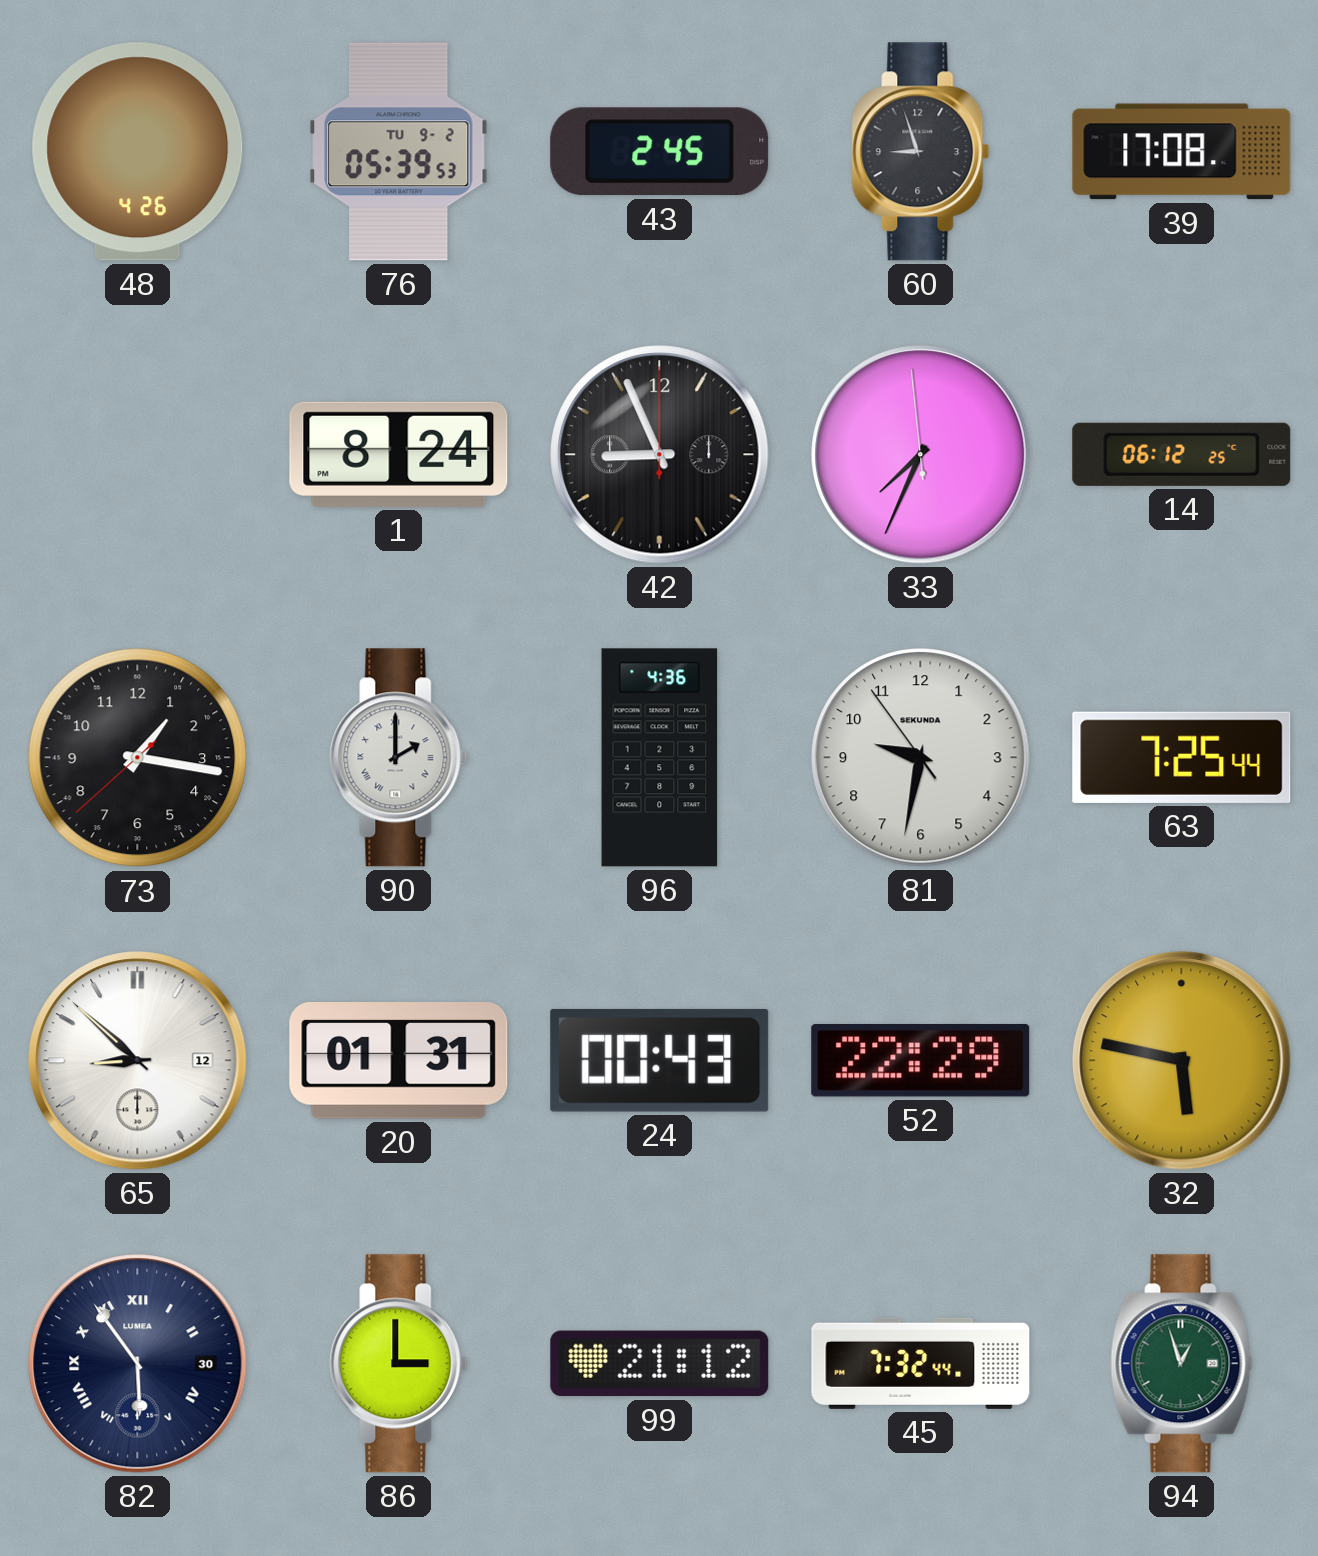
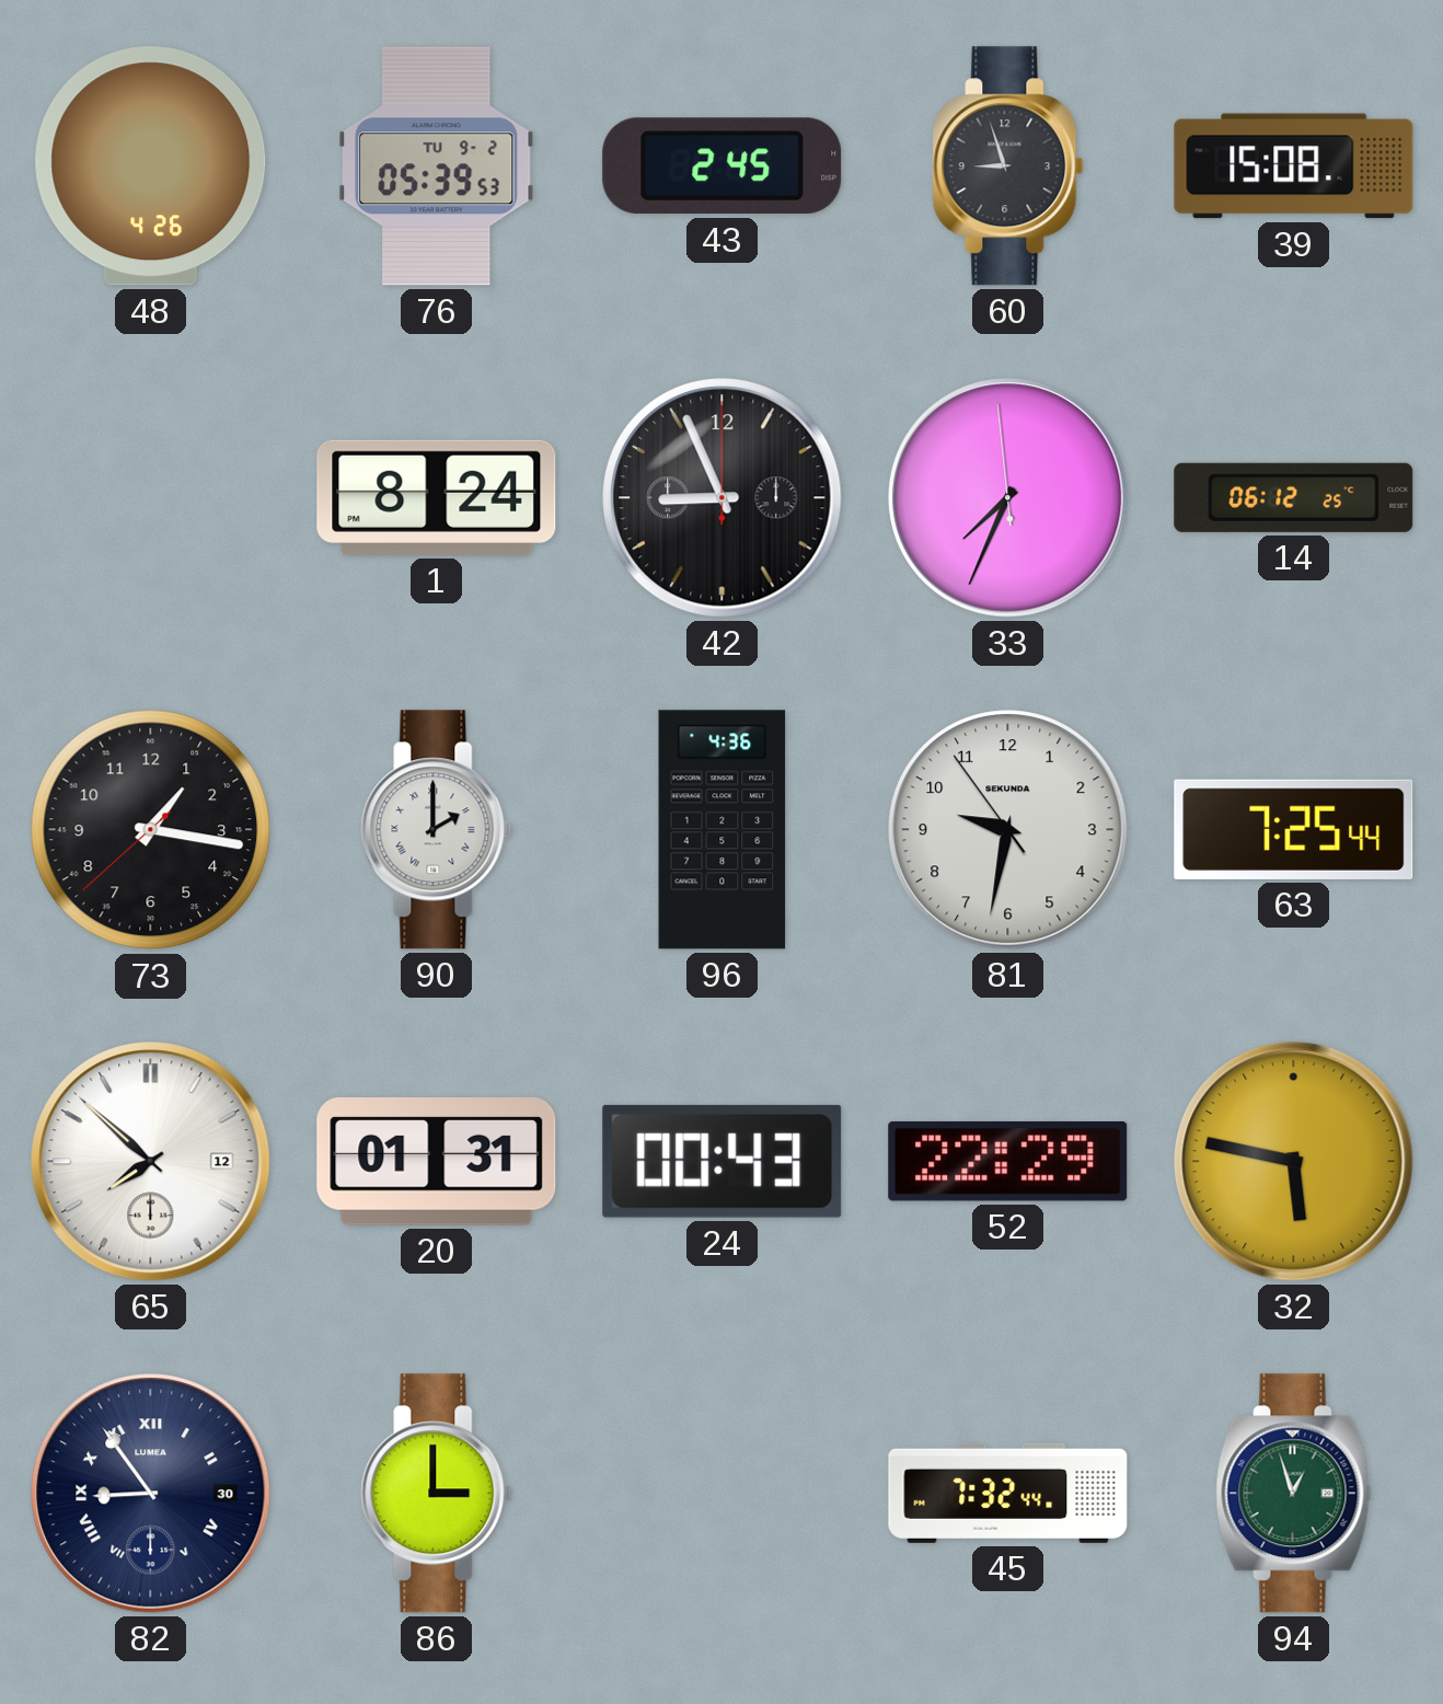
39: 17:08 -> 15:08
65: 8:52 -> 7:52
82: 5:54 -> 8:54
99: 21:12 -> none
